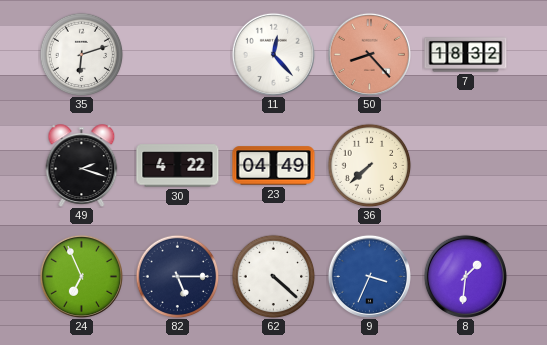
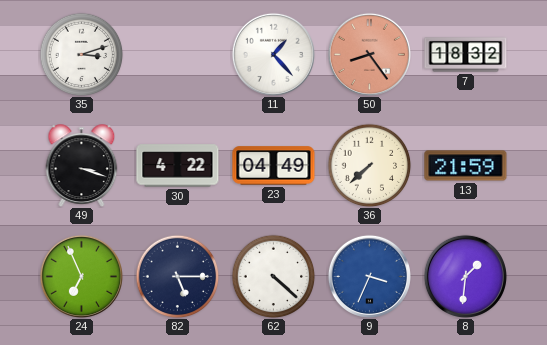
35: 6:12 -> 3:12
11: 12:23 -> 1:23
50: 8:23 -> 8:24
49: 2:18 -> 3:18
13: none -> 21:59
